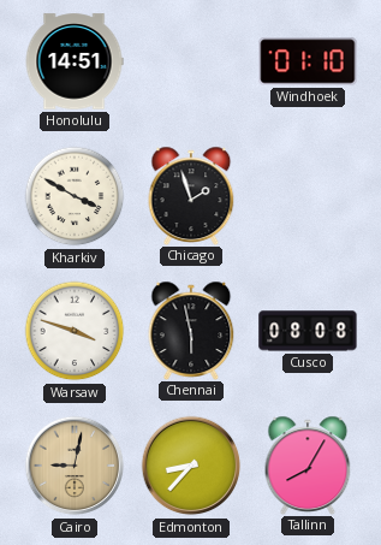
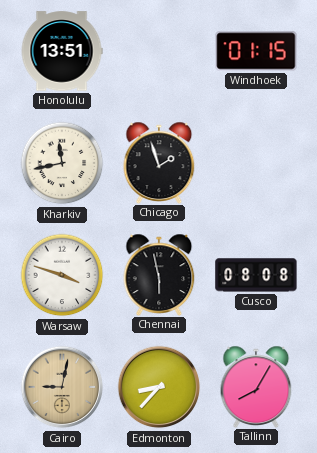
Honolulu: 14:51 -> 13:51
Windhoek: 01:10 -> 01:15
Kharkiv: 3:50 -> 11:43
